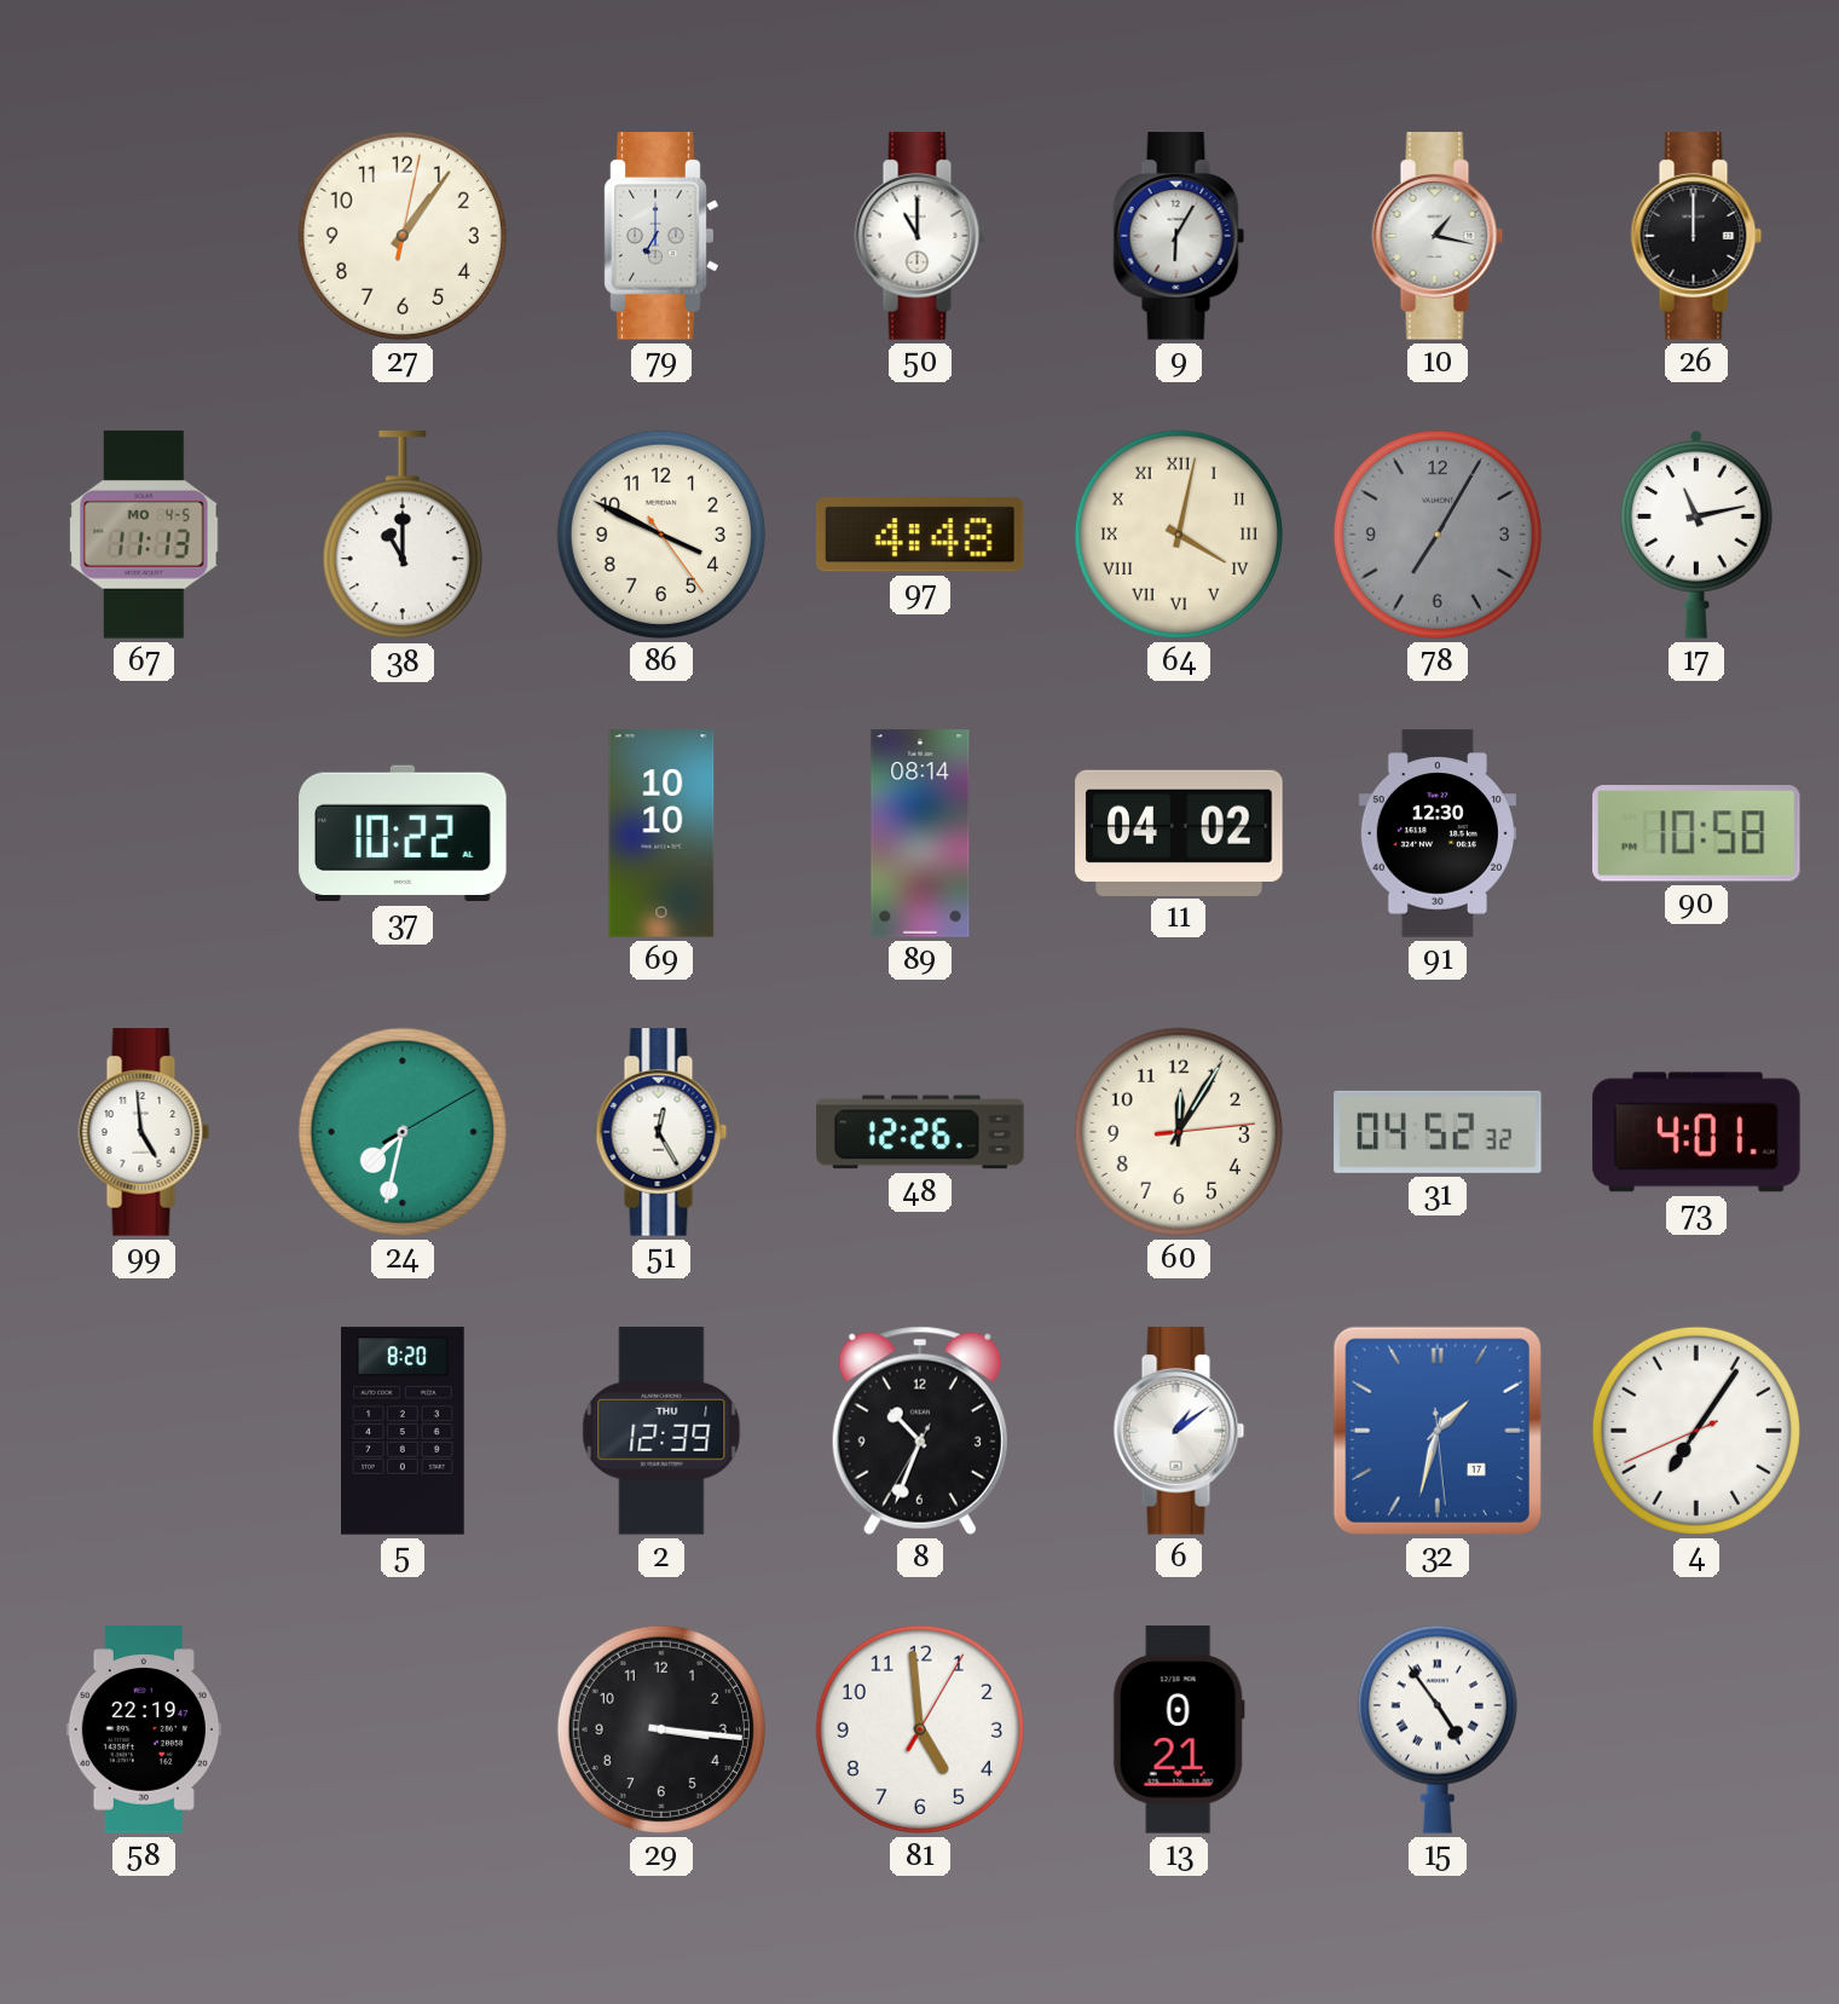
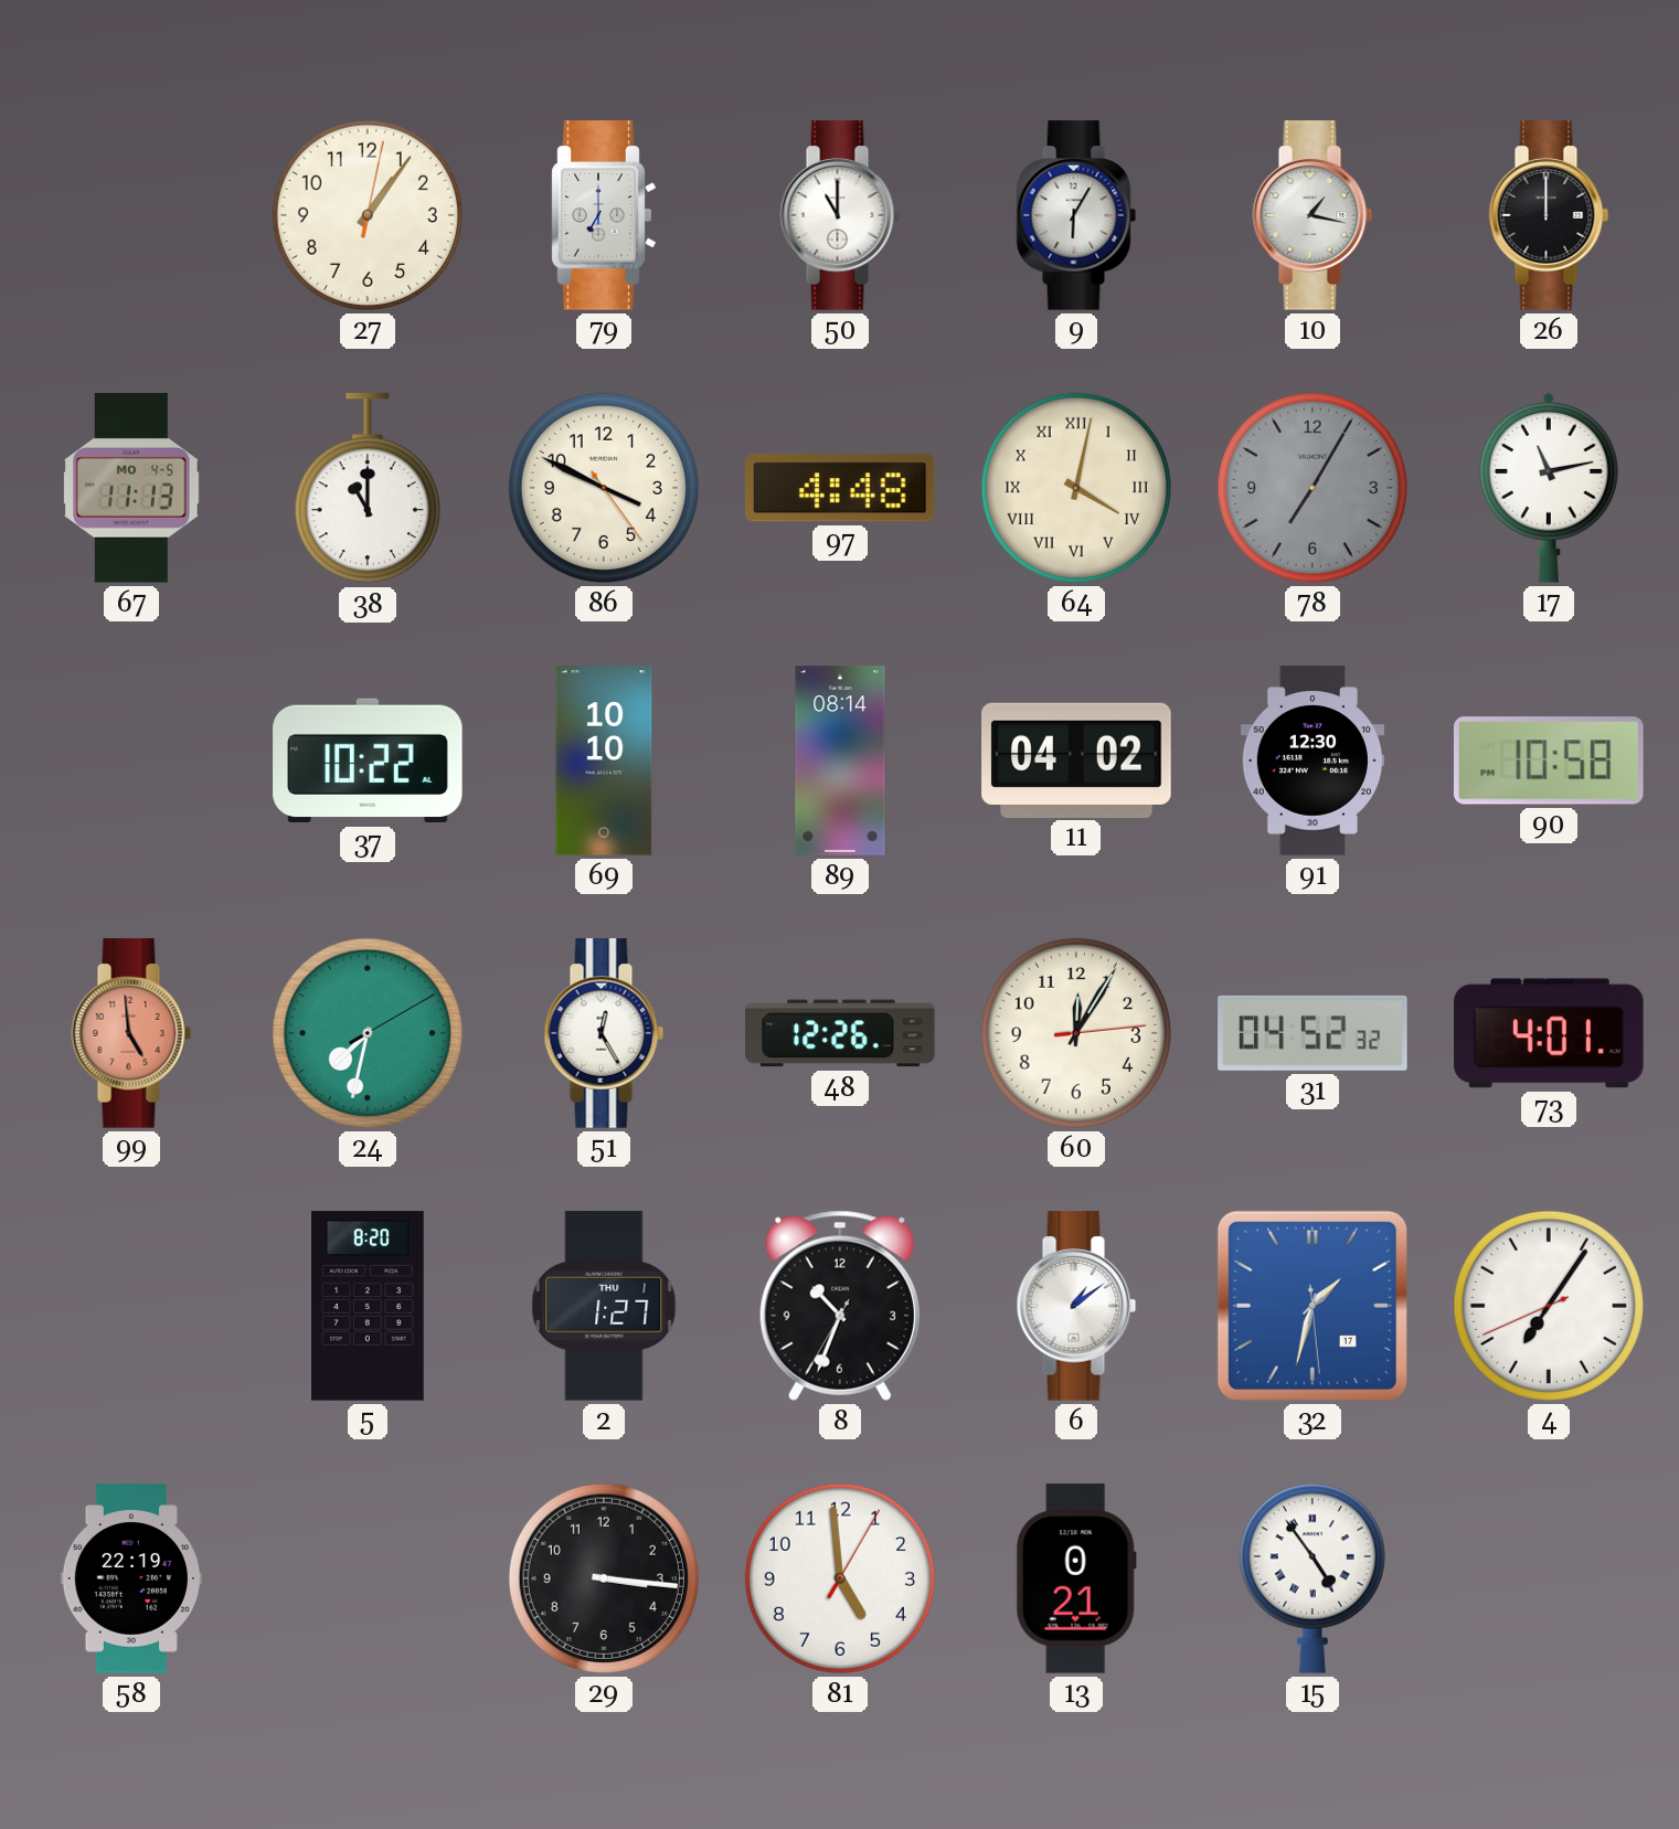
99 dial: white -> salmon
2: 12:39 -> 1:27
